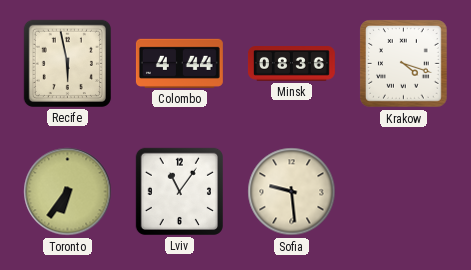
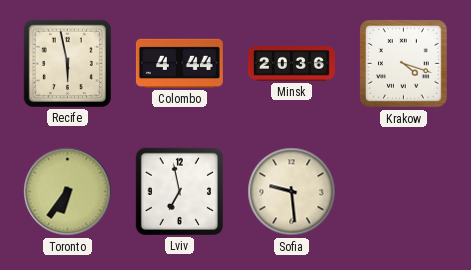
Minsk: 08:36 -> 20:36
Lviv: 11:06 -> 6:58
